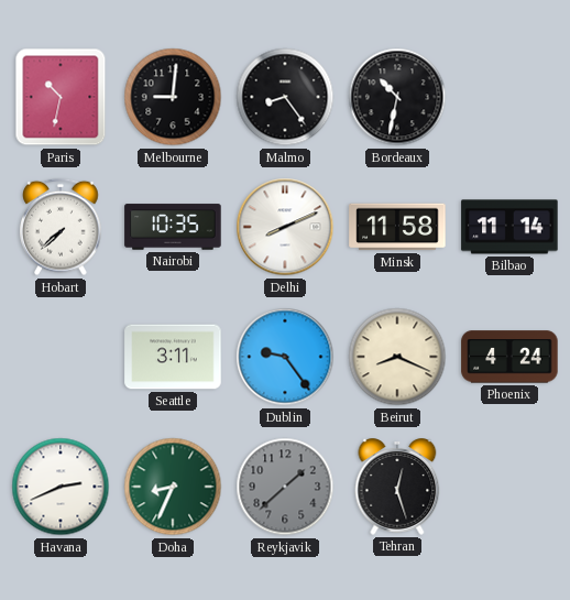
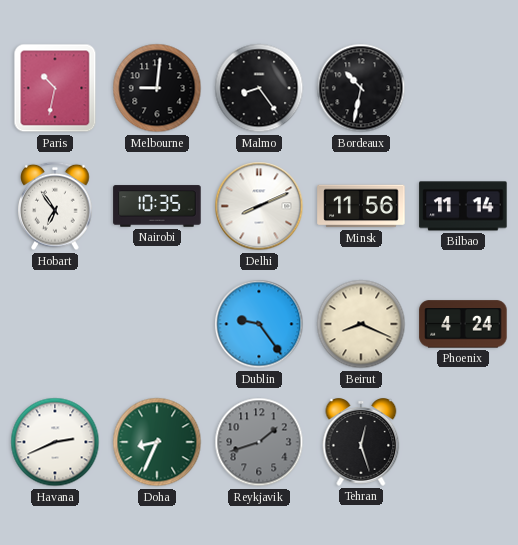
Hobart: 7:38 -> 6:54
Minsk: 11:58 -> 11:56
Seattle: 3:11 -> none
Reykjavik: 1:38 -> 1:42
